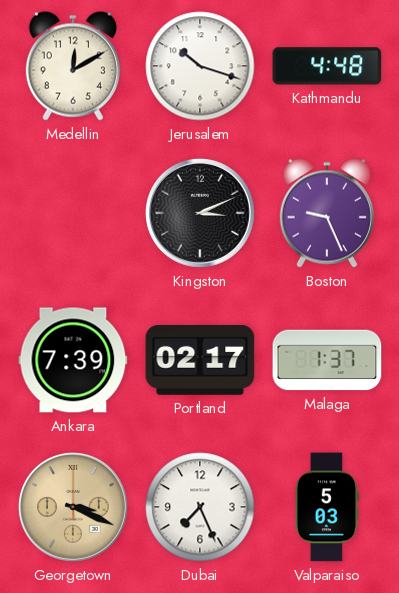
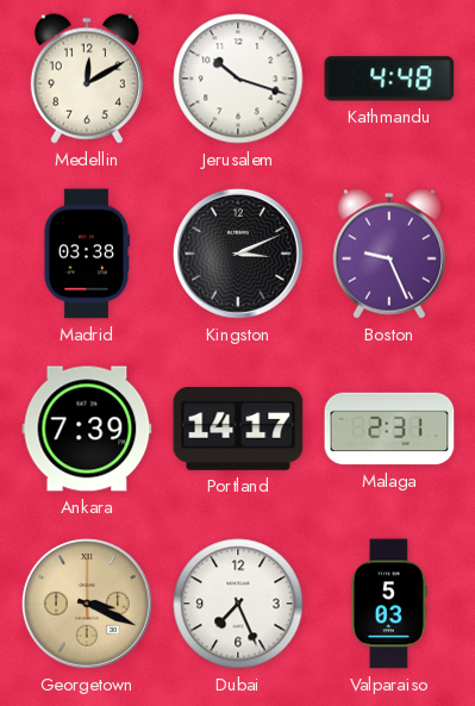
Madrid: none -> 03:38
Portland: 02:17 -> 14:17
Malaga: 1:37 -> 2:31
